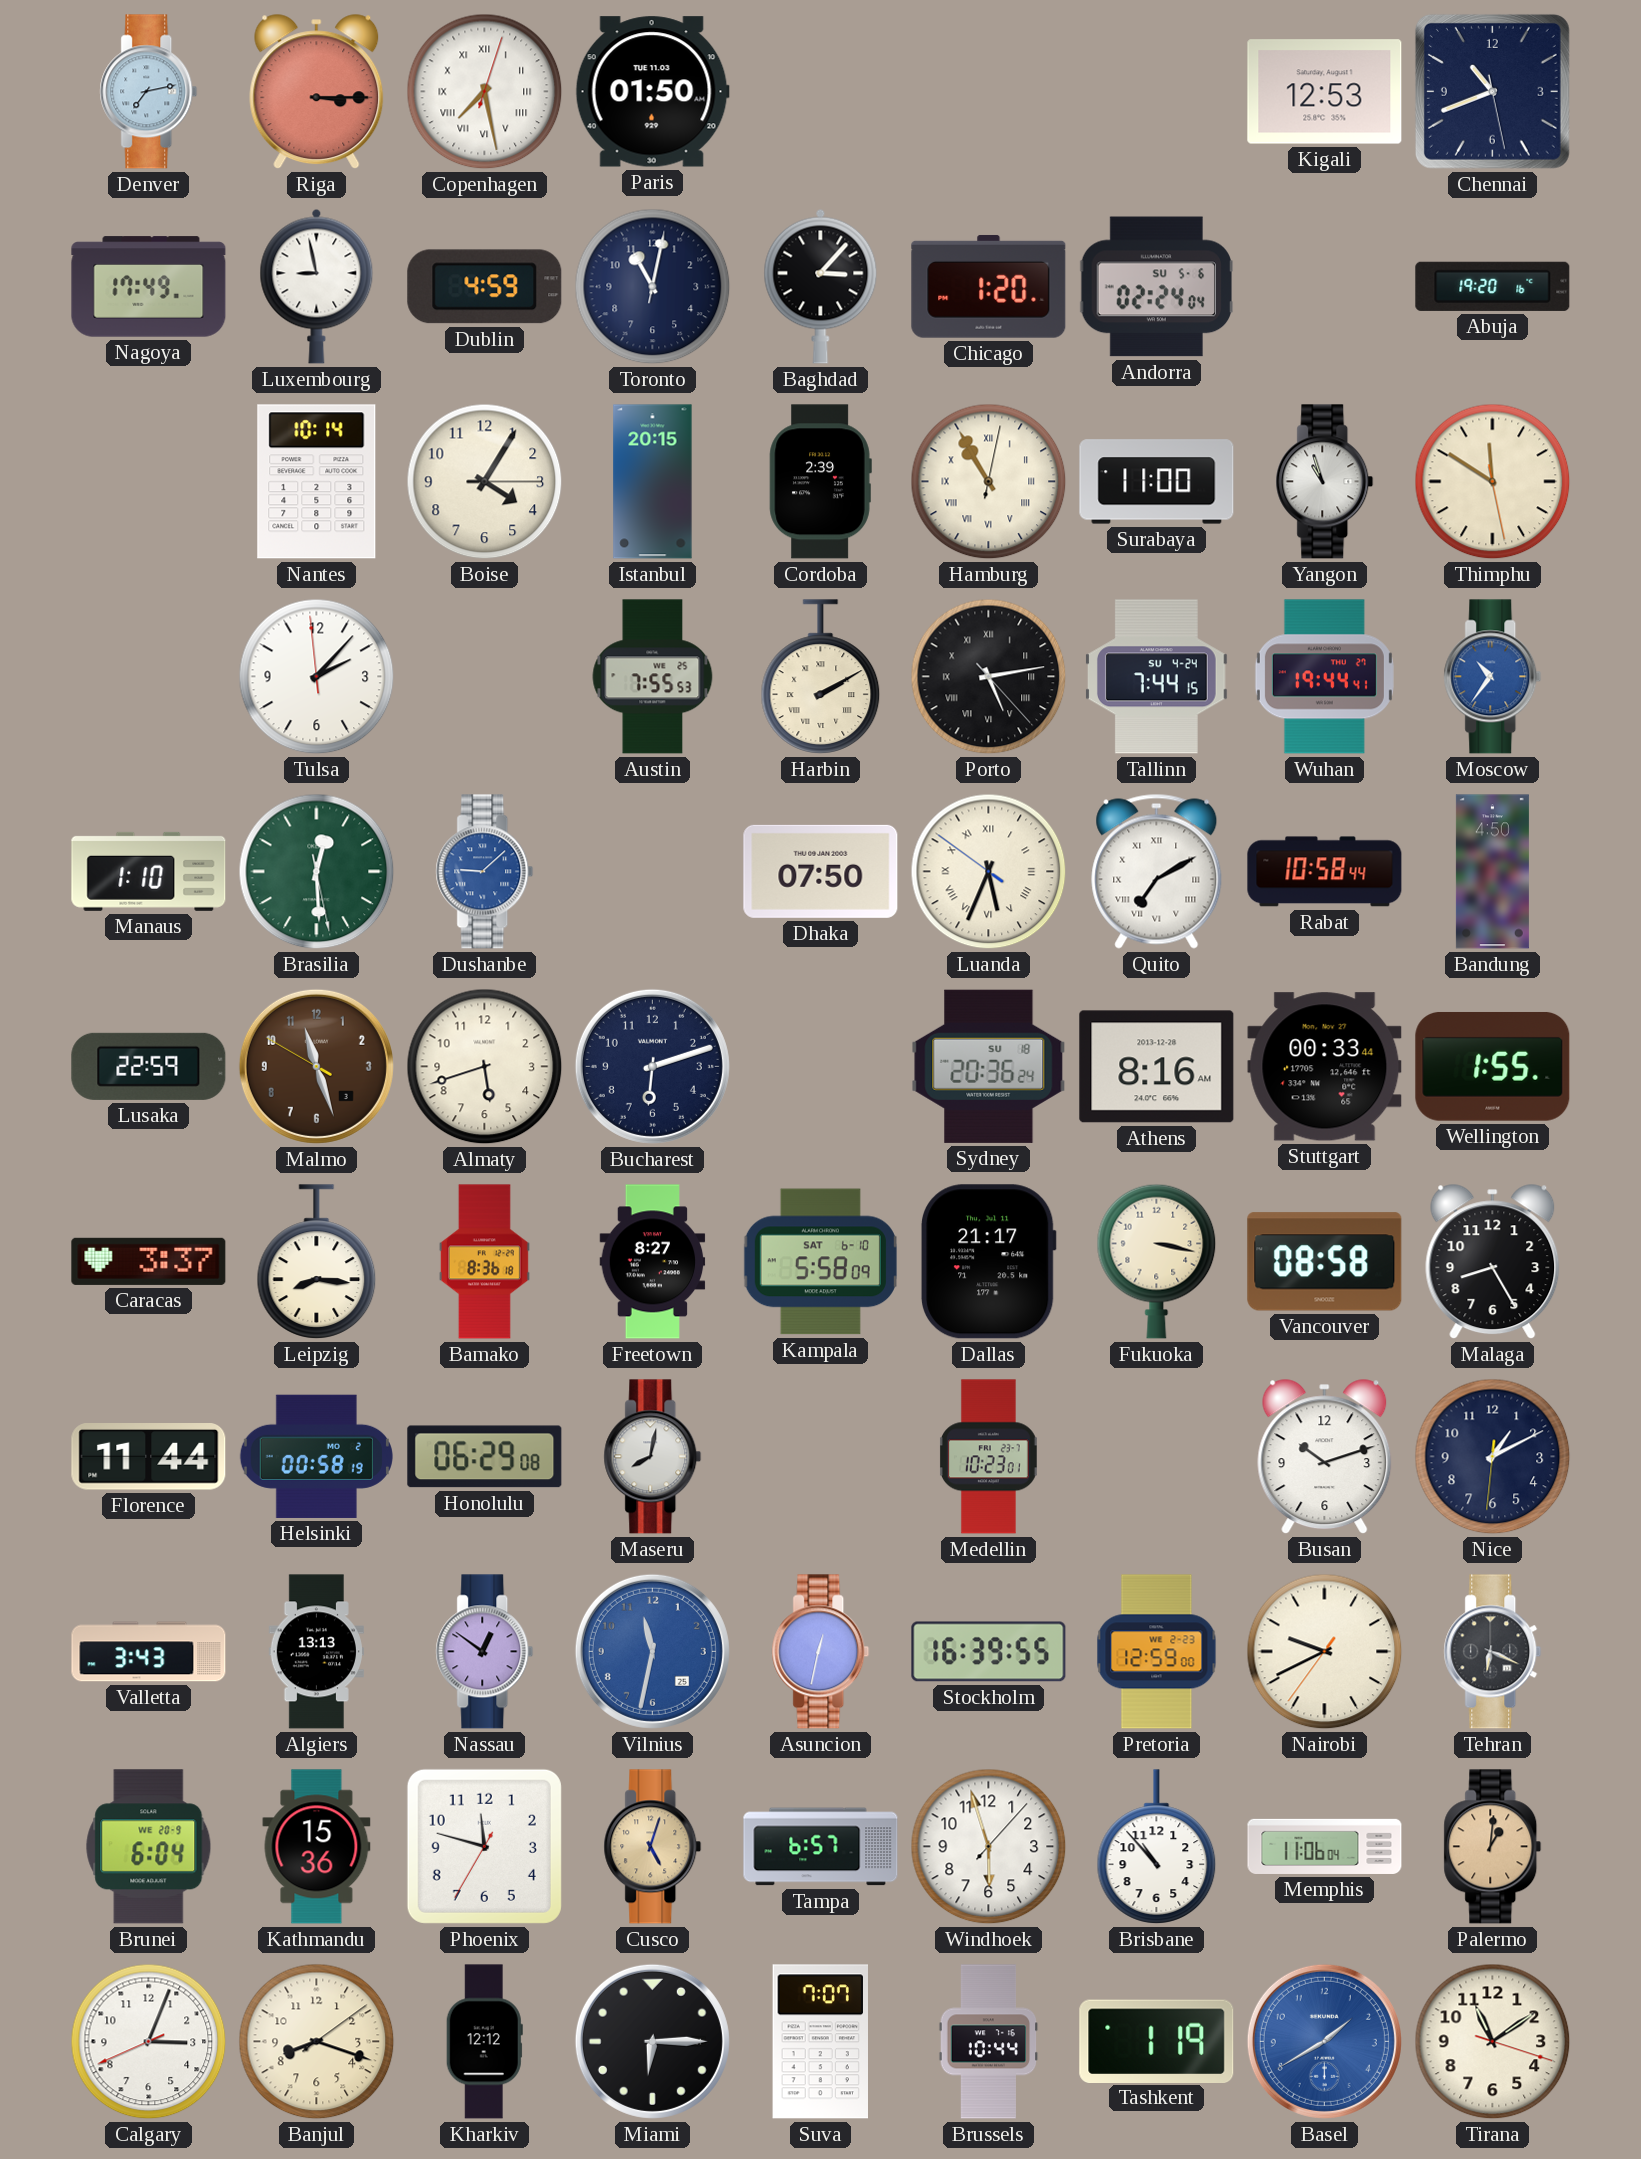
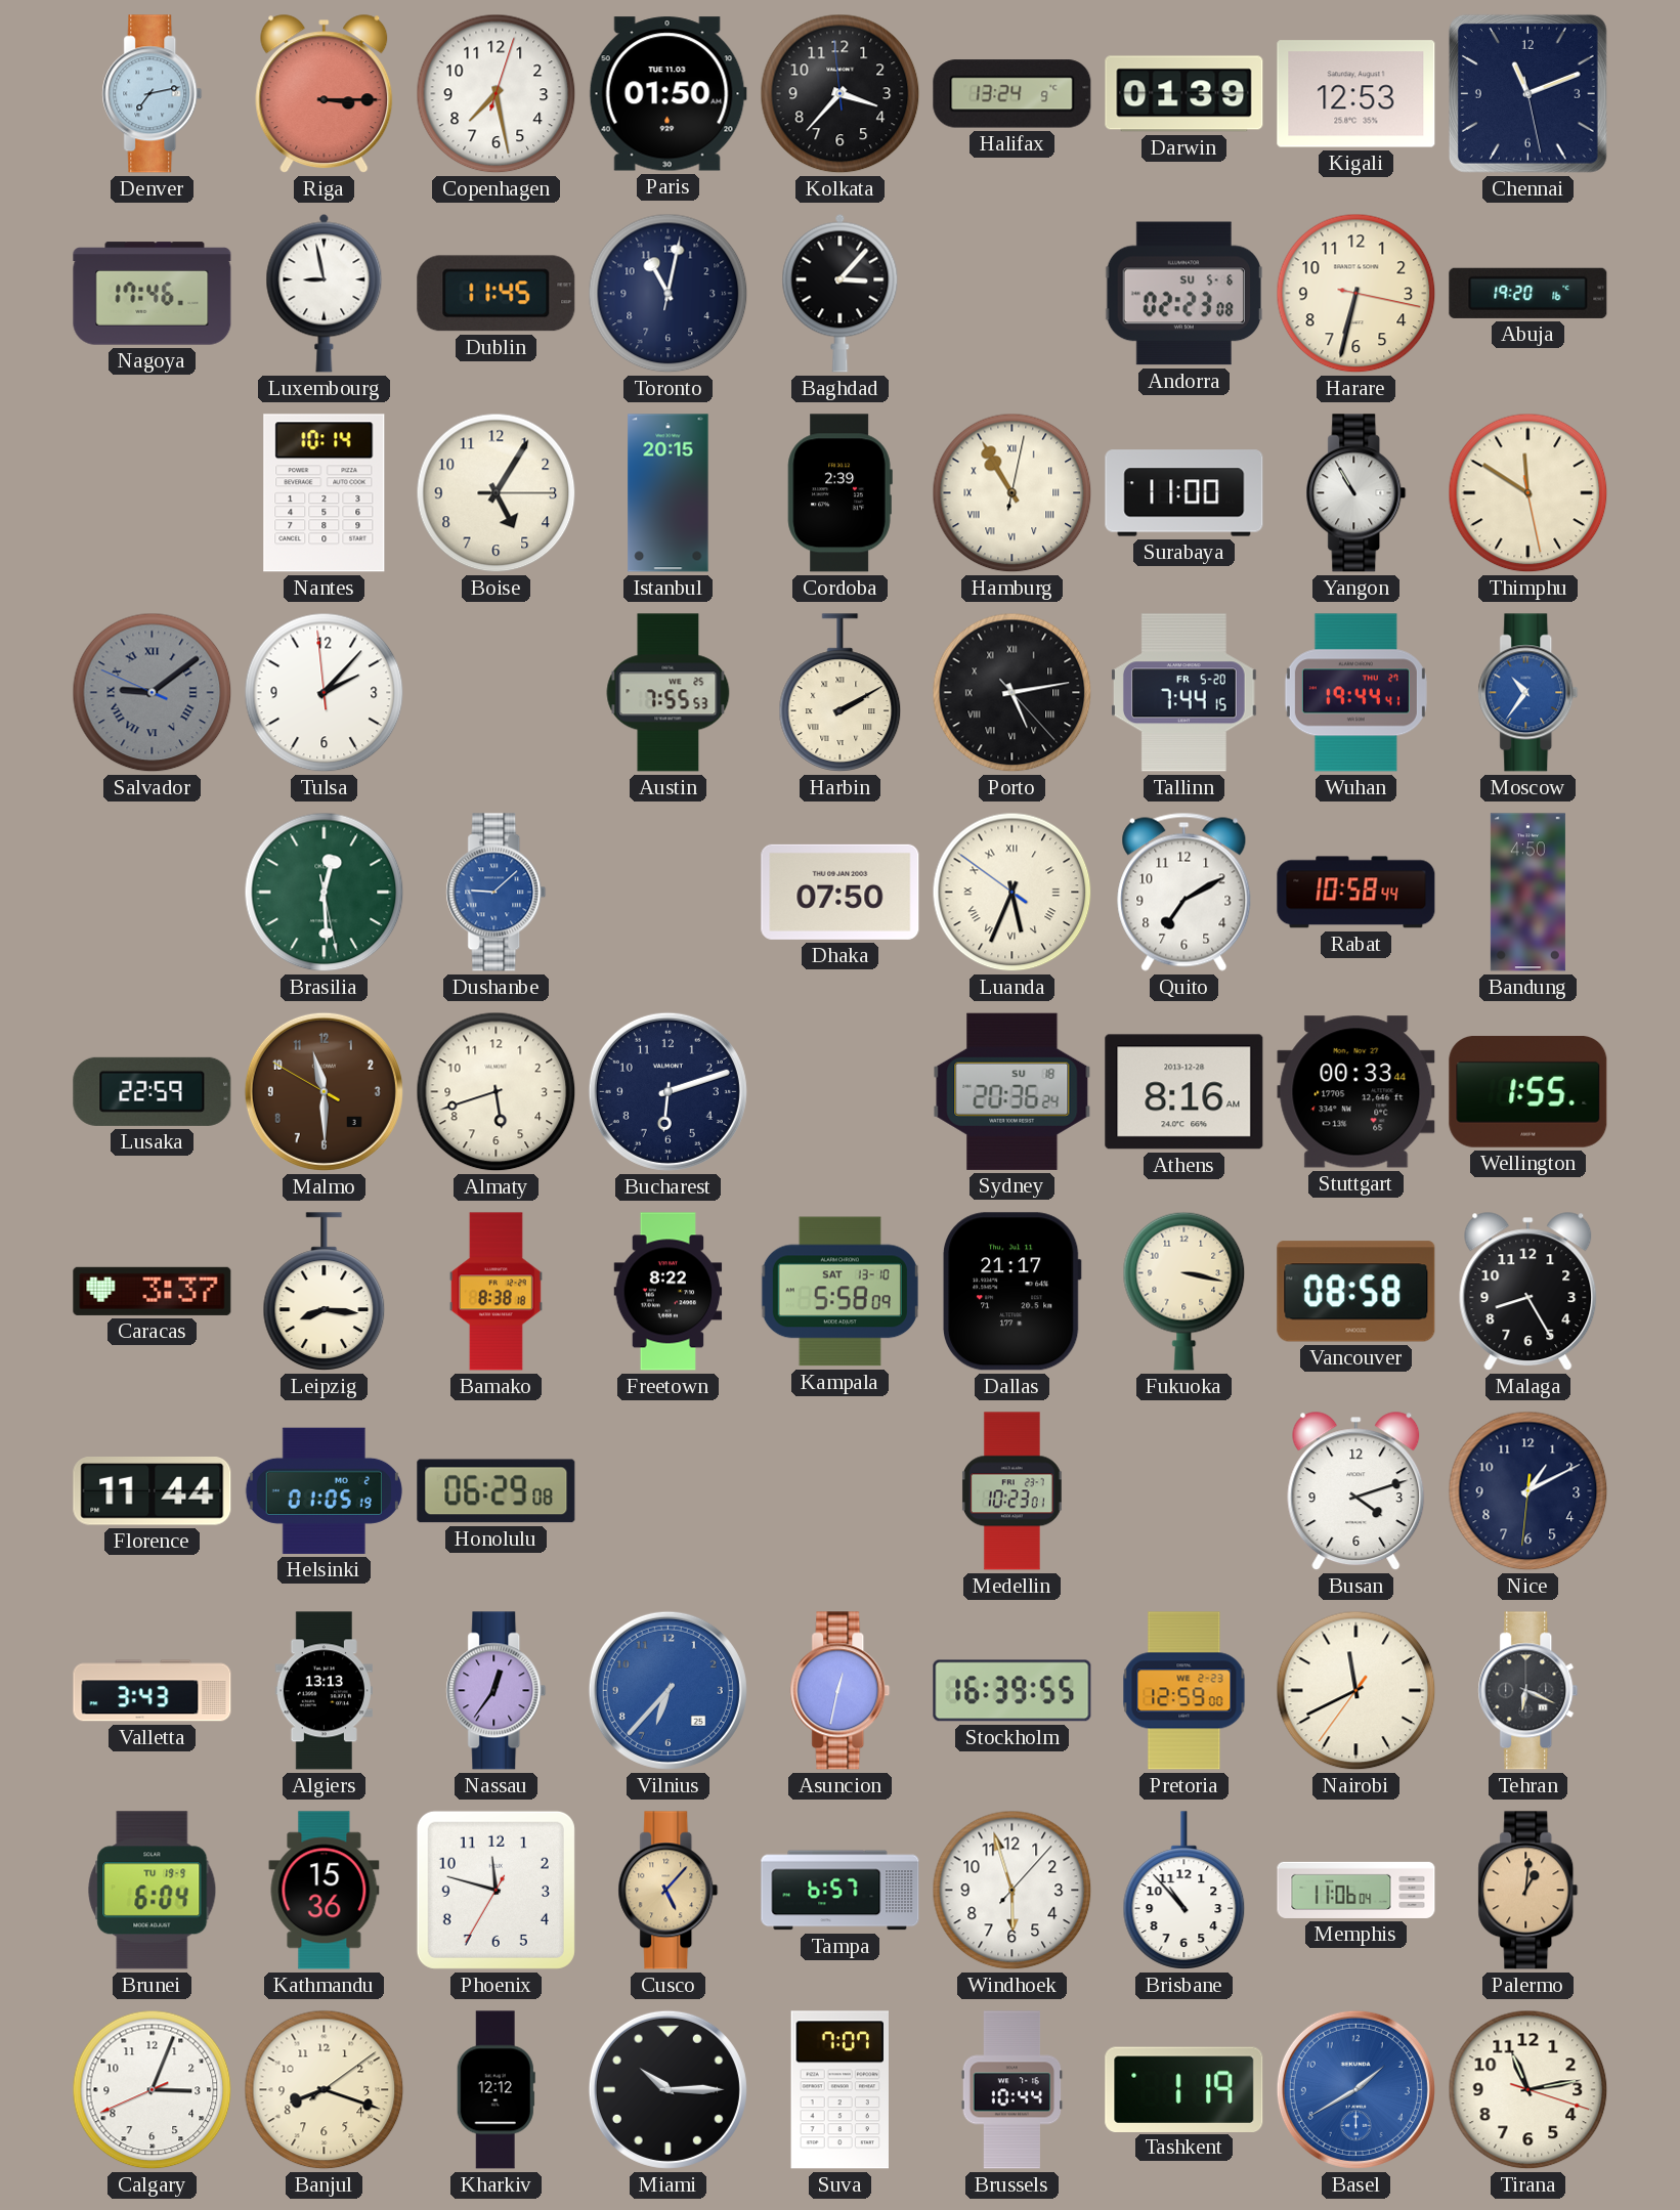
Copenhagen numerals: Roman -> Arabic
Kolkata: none -> 3:36
Halifax: none -> 13:24
Darwin: none -> 01:39
Chennai: 10:41 -> 11:11
Nagoya: 17:49 -> 17:46
Dublin: 4:59 -> 11:45
Chicago: 1:20 -> none
Andorra: 02:24 -> 02:23
Harare: none -> 6:32
Boise: 4:05 -> 5:05
Yangon: 10:57 -> 10:55
Salvador: none -> 9:08
Tallinn date: SU 4-24 -> FR 5-20
Manaus: 1:10 -> none
Quito numerals: Roman -> Arabic
Malmo: 11:26 -> 11:29
Bamako: 8:36 -> 8:38
Freetown: 8:27 -> 8:22
Kampala date: SAT 6-10 -> SAT 13-10
Helsinki: 00:58 -> 01:05
Maseru: 8:02 -> none
Busan: 10:12 -> 4:12
Nassau: 12:51 -> 12:36
Vilnius: 11:32 -> 6:37
Nairobi: 9:40 -> 11:40
Brunei date: WE 20-9 -> TU 19-9
Cusco: 5:03 -> 5:07
Miami: 6:15 -> 10:15
Tirana: 11:09 -> 11:13
